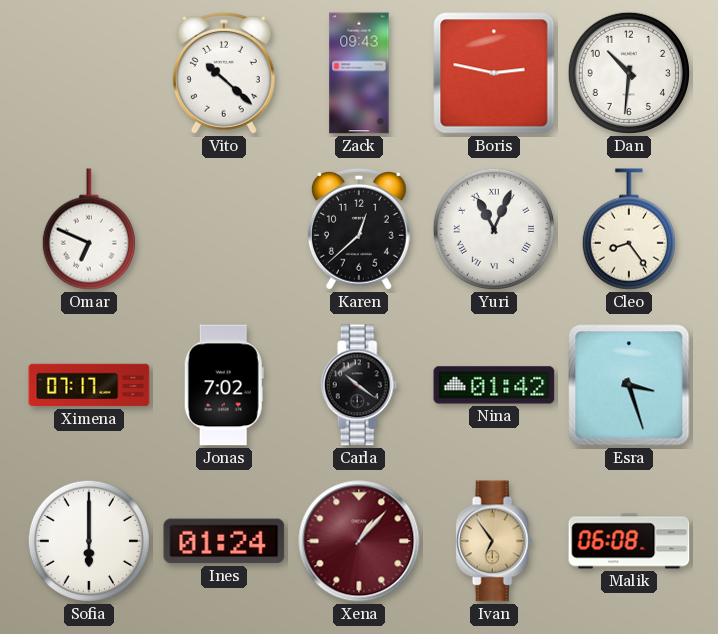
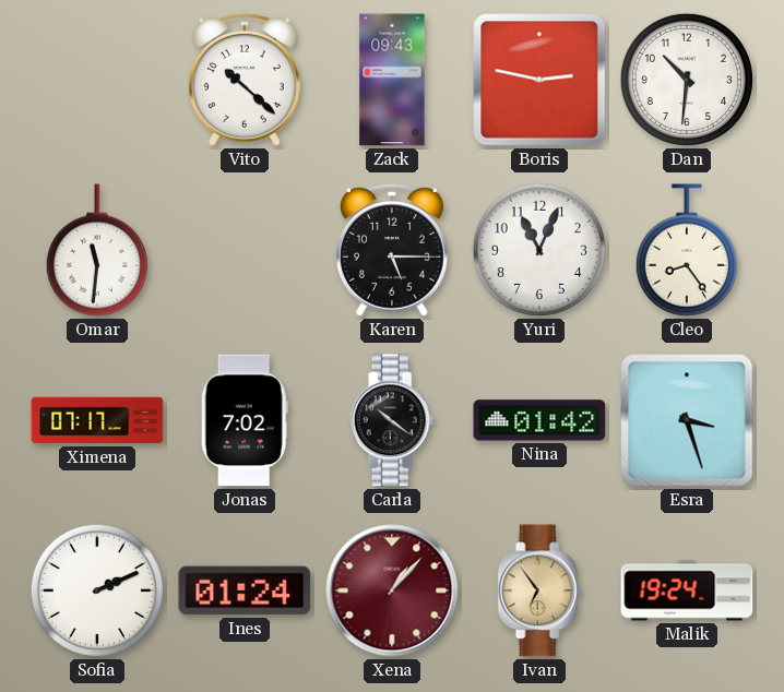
Omar: 6:49 -> 11:31
Karen: 12:38 -> 5:15
Yuri numerals: Roman -> Arabic
Sofia: 6:00 -> 2:11
Malik: 06:08 -> 19:24
